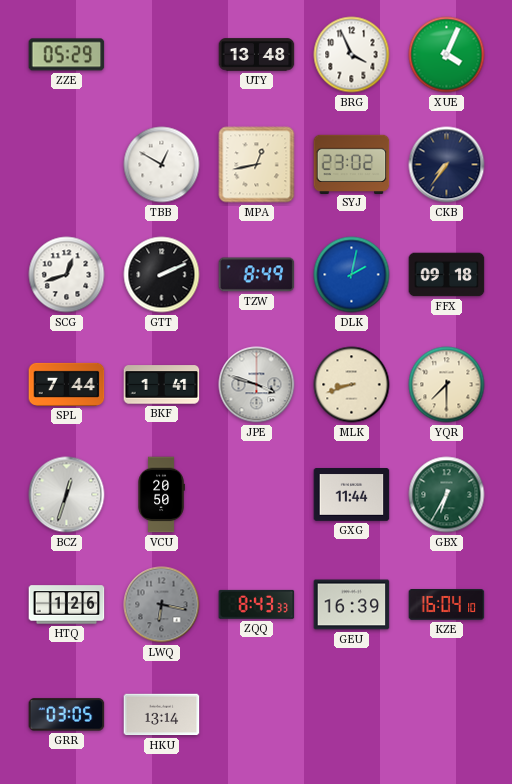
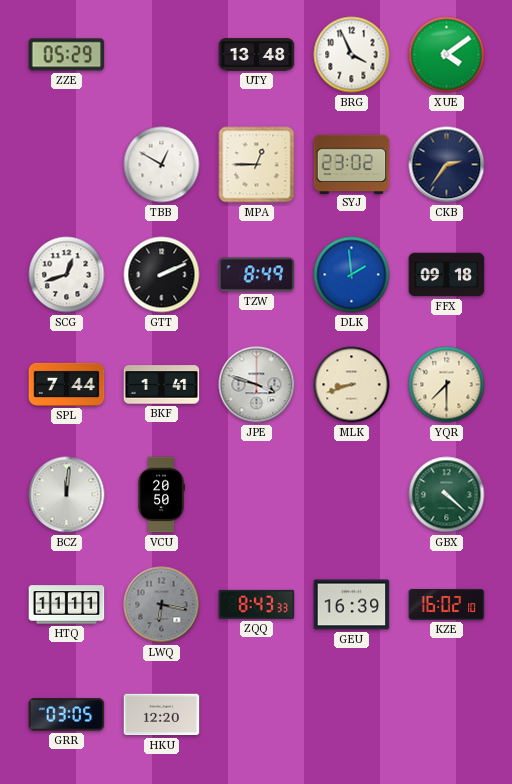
XUE: 4:04 -> 4:09
MPA: 12:43 -> 12:45
CKB: 7:36 -> 2:36
DLK: 2:02 -> 1:59
BCZ: 12:33 -> 12:01
GXG: 11:44 -> none
GBX: 6:35 -> 4:22
HTQ: 1:26 -> 11:11
KZE: 16:04 -> 16:02
HKU: 13:14 -> 12:20
